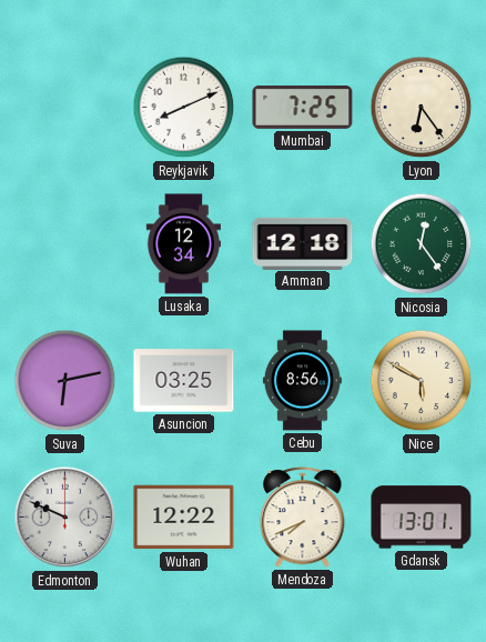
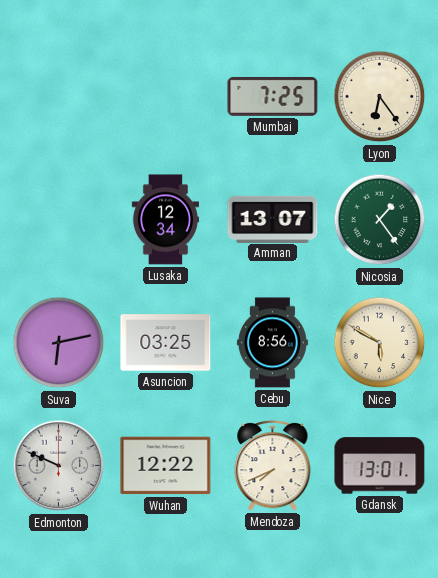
Reykjavik: 8:11 -> none
Amman: 12:18 -> 13:07
Nicosia: 12:24 -> 1:24
